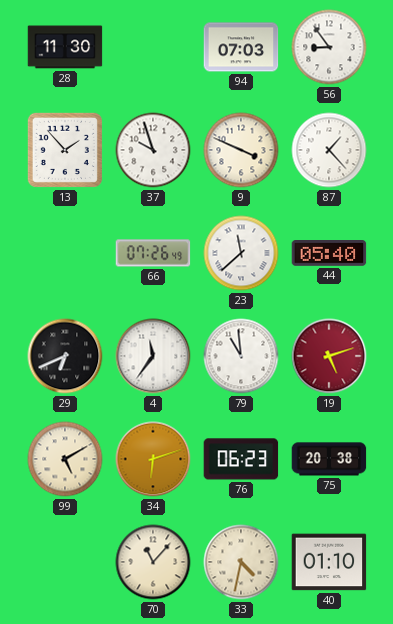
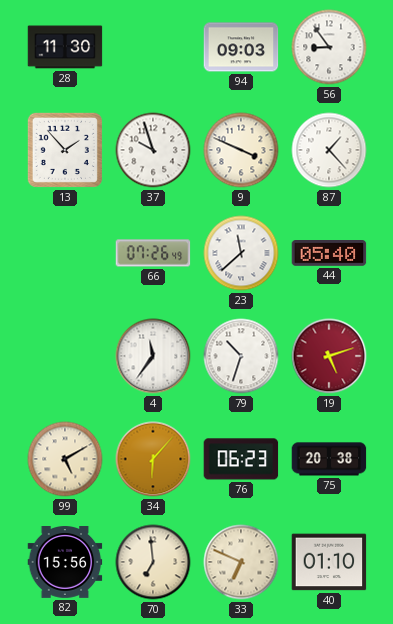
94: 07:03 -> 09:03
29: 6:41 -> none
79: 10:59 -> 10:33
34: 6:12 -> 6:07
82: none -> 15:56
70: 11:07 -> 6:59
33: 4:32 -> 6:49
